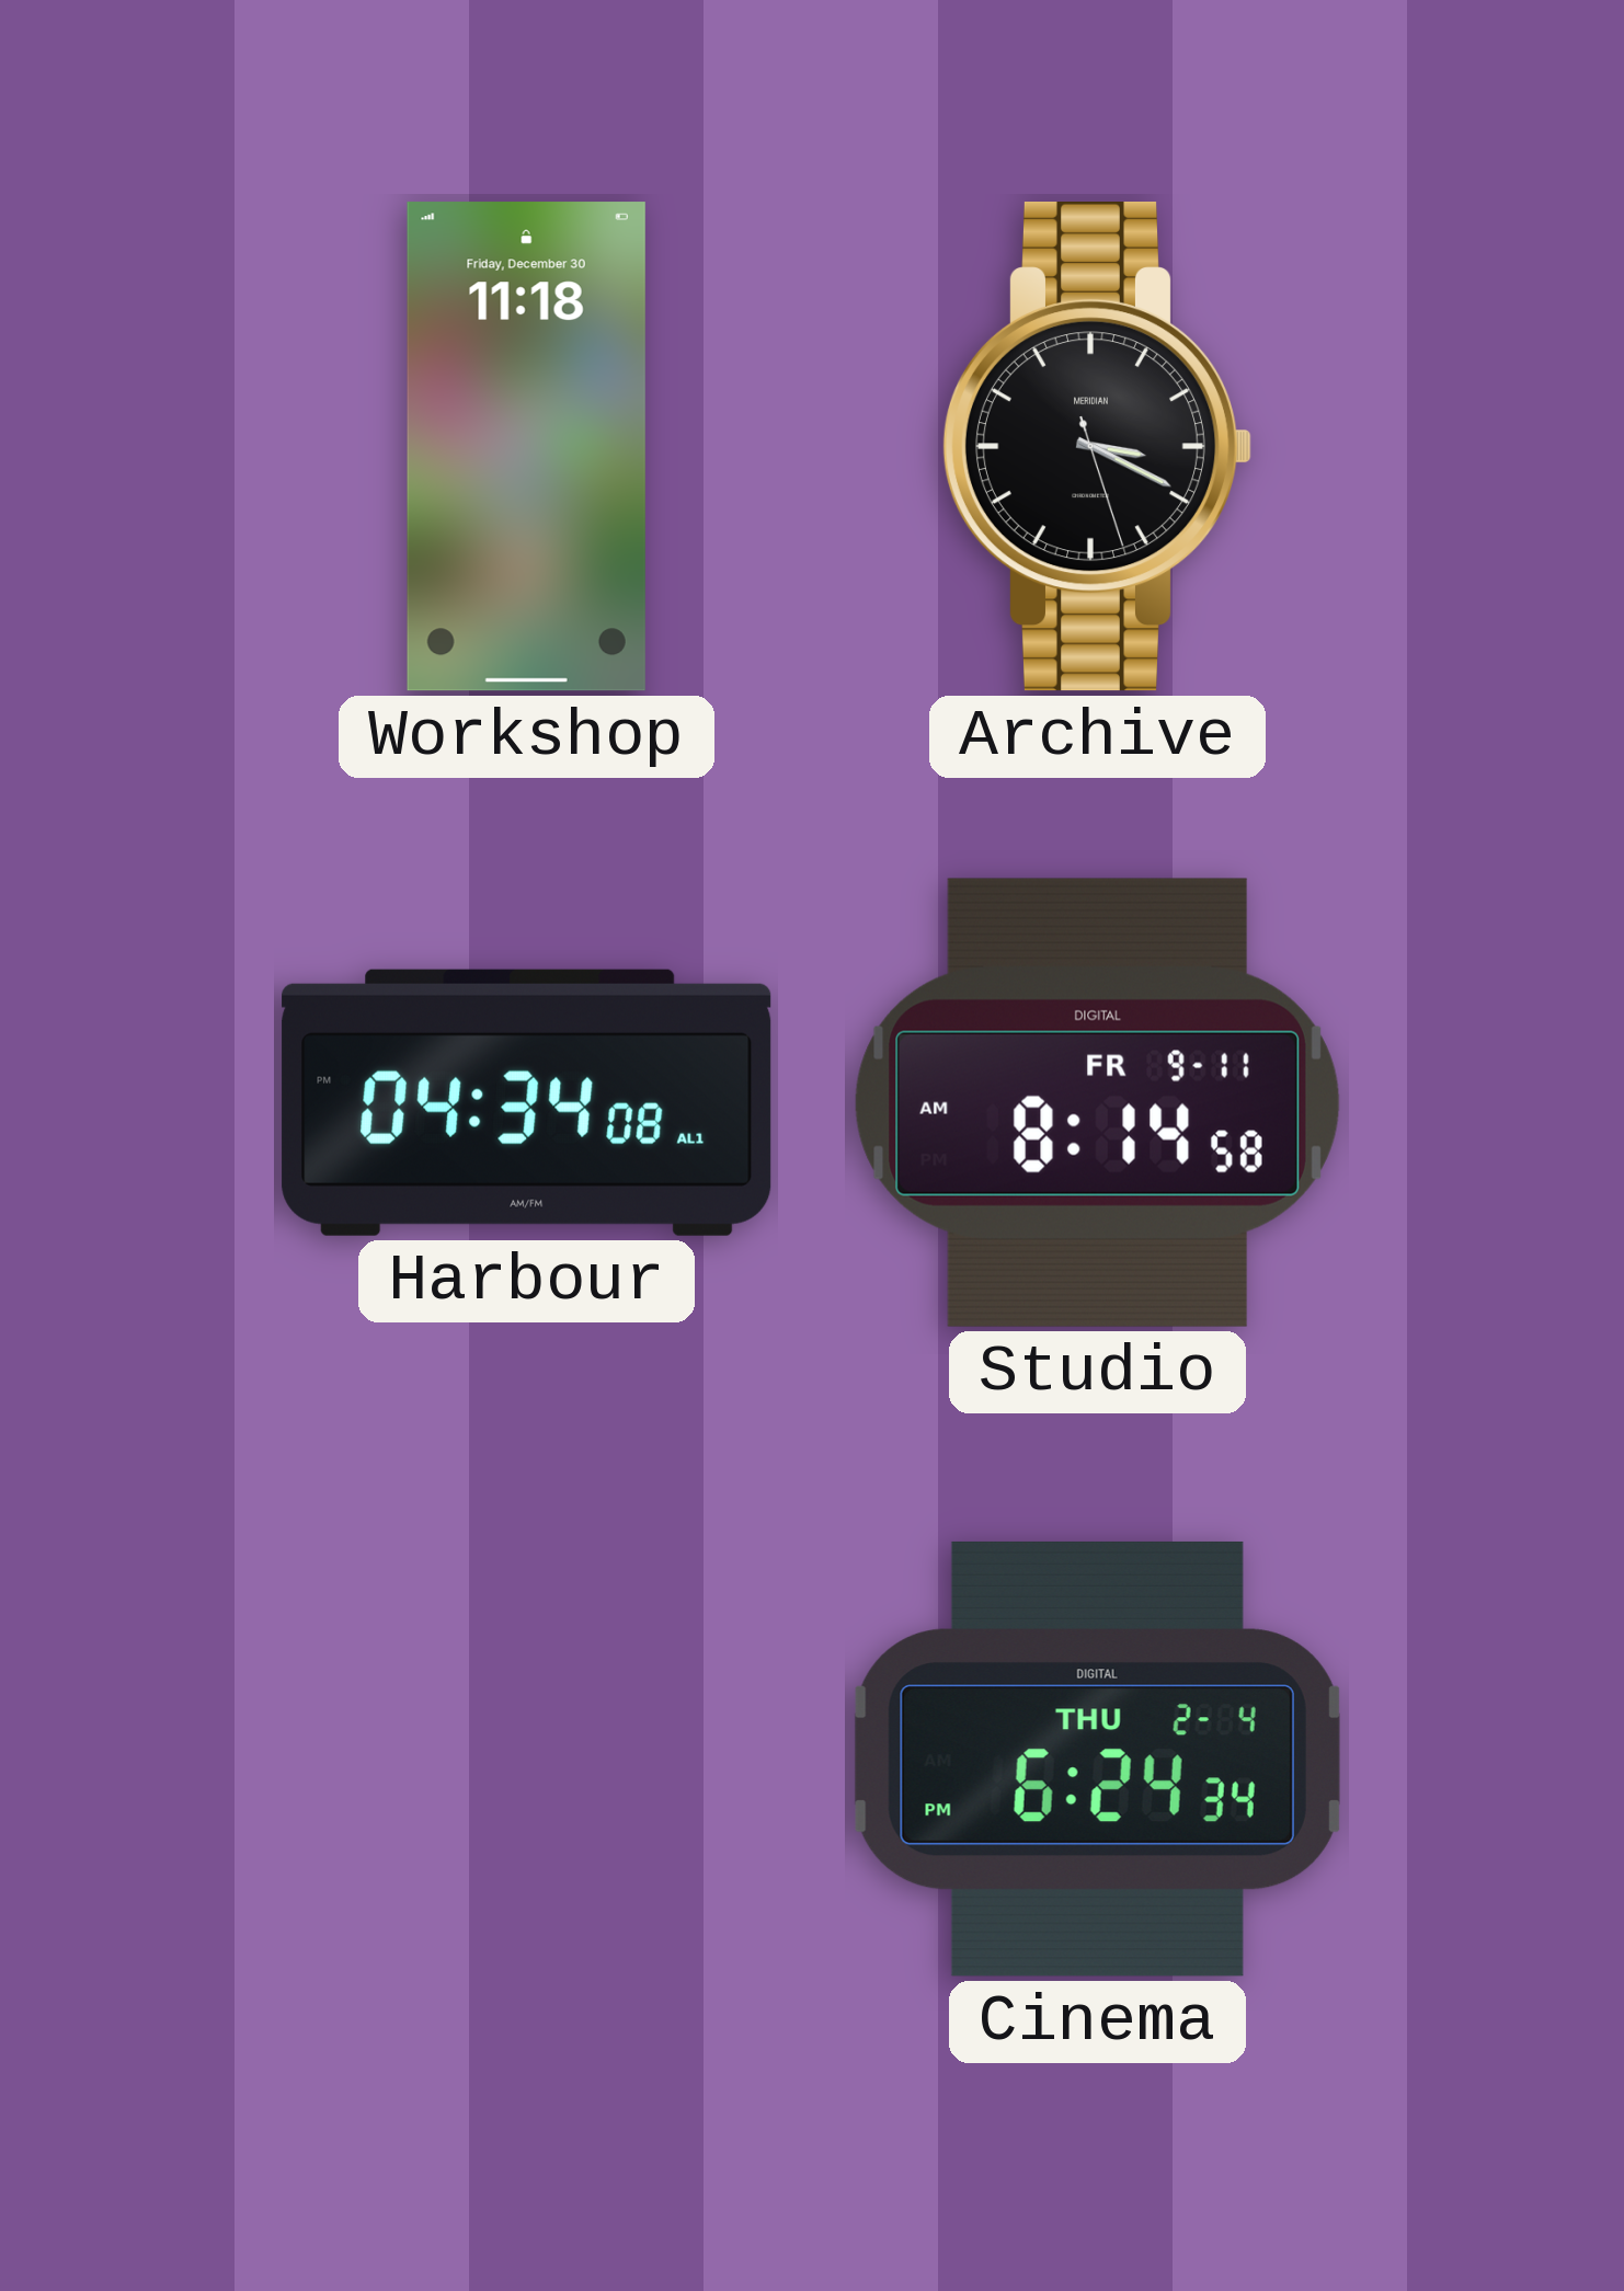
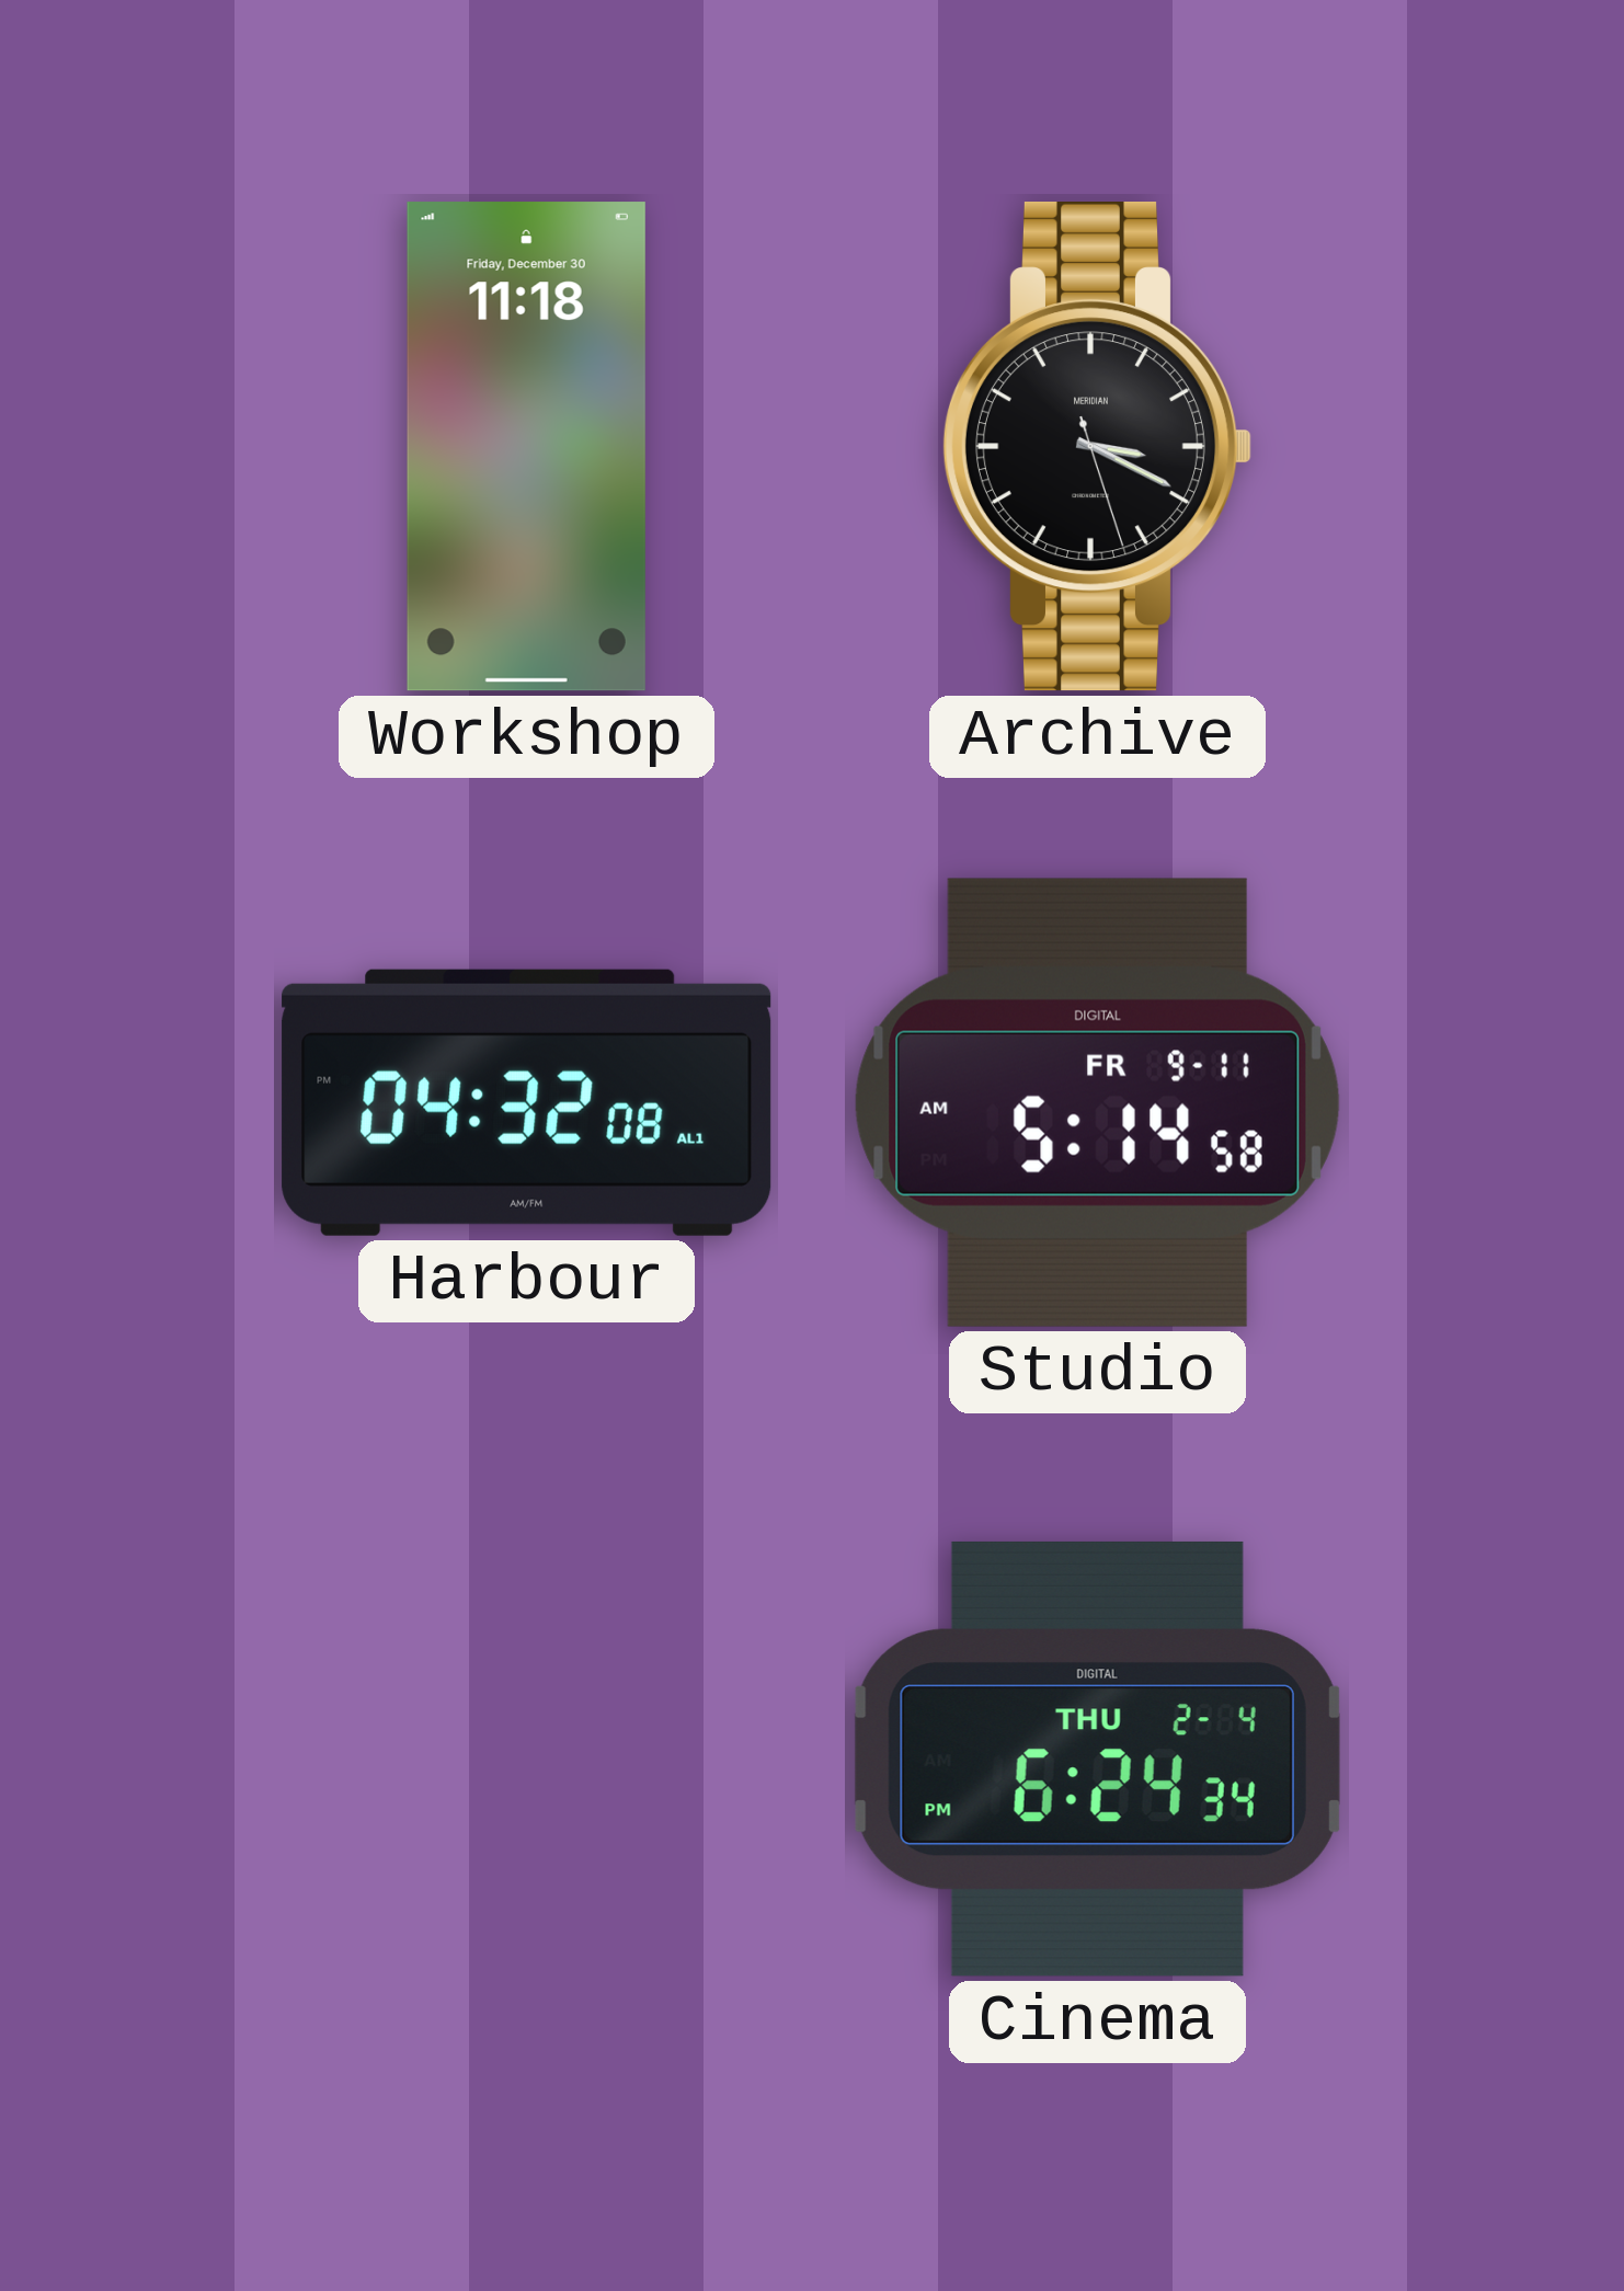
Harbour: 04:34 -> 04:32
Studio: 8:14 -> 5:14
